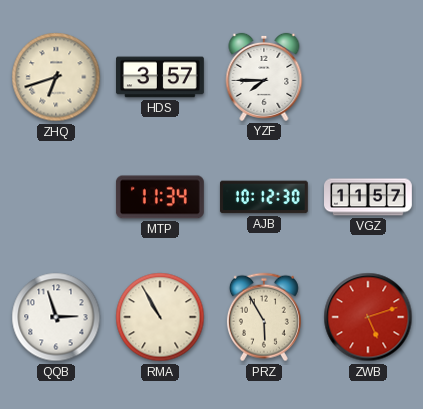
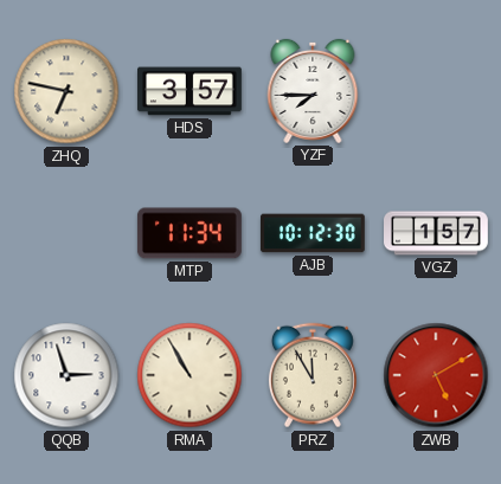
ZHQ: 6:42 -> 6:47
VGZ: 11:57 -> 1:57
PRZ: 5:55 -> 11:55
ZWB: 5:12 -> 5:10
